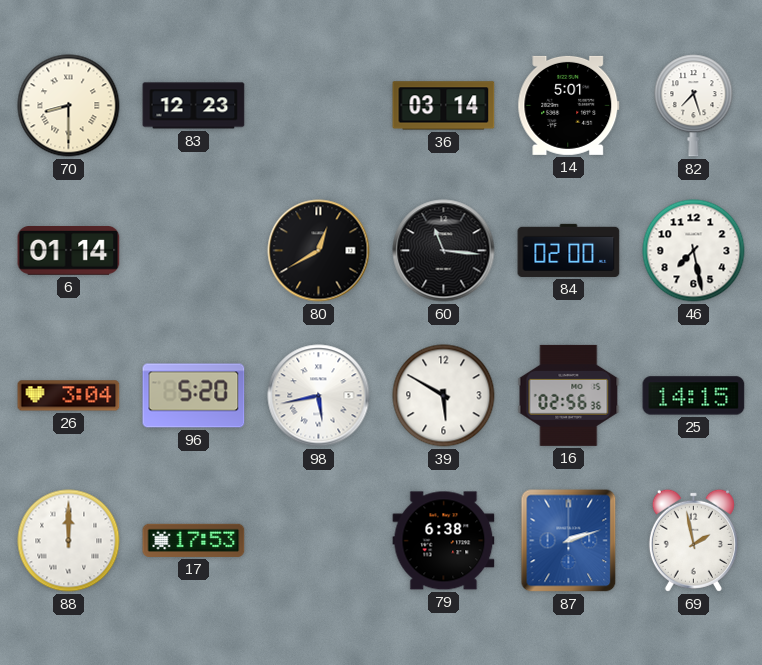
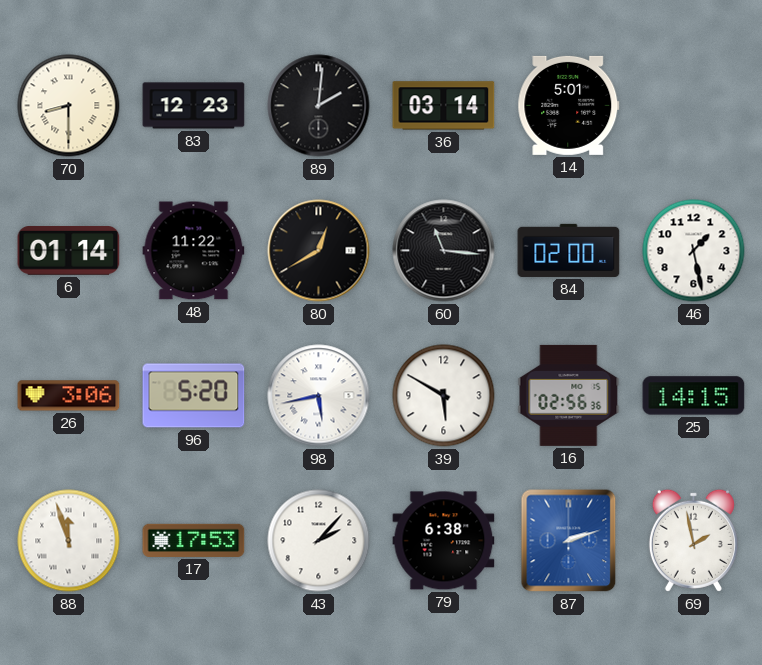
89: none -> 2:01
82: 7:27 -> none
48: none -> 11:22
46: 7:28 -> 1:28
26: 3:04 -> 3:06
88: 12:00 -> 11:57
43: none -> 2:07
